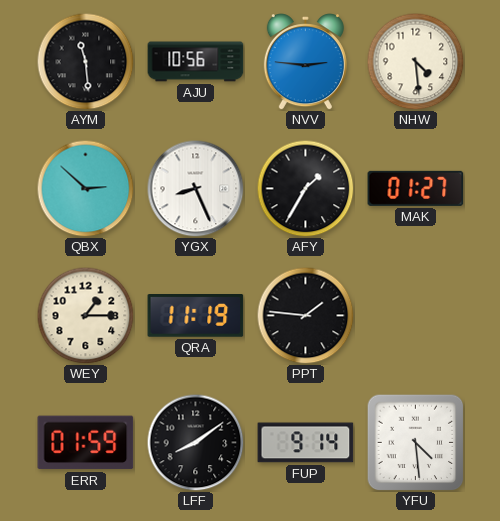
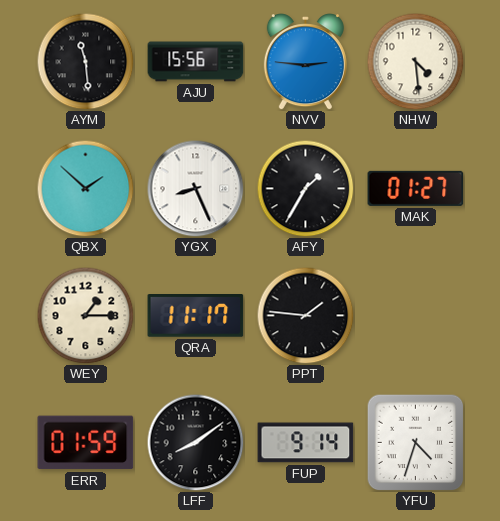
AJU: 10:56 -> 15:56
QBX: 2:52 -> 1:52
QRA: 11:19 -> 11:17
YFU: 4:29 -> 4:33
